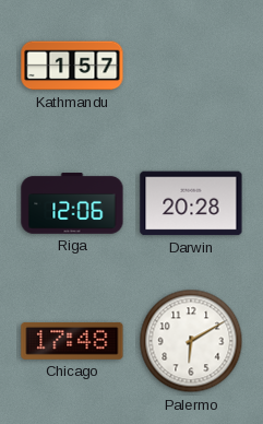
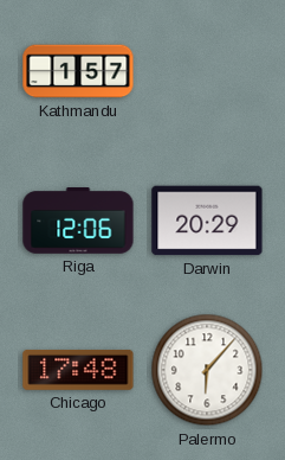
Darwin: 20:28 -> 20:29
Palermo: 6:10 -> 6:07
